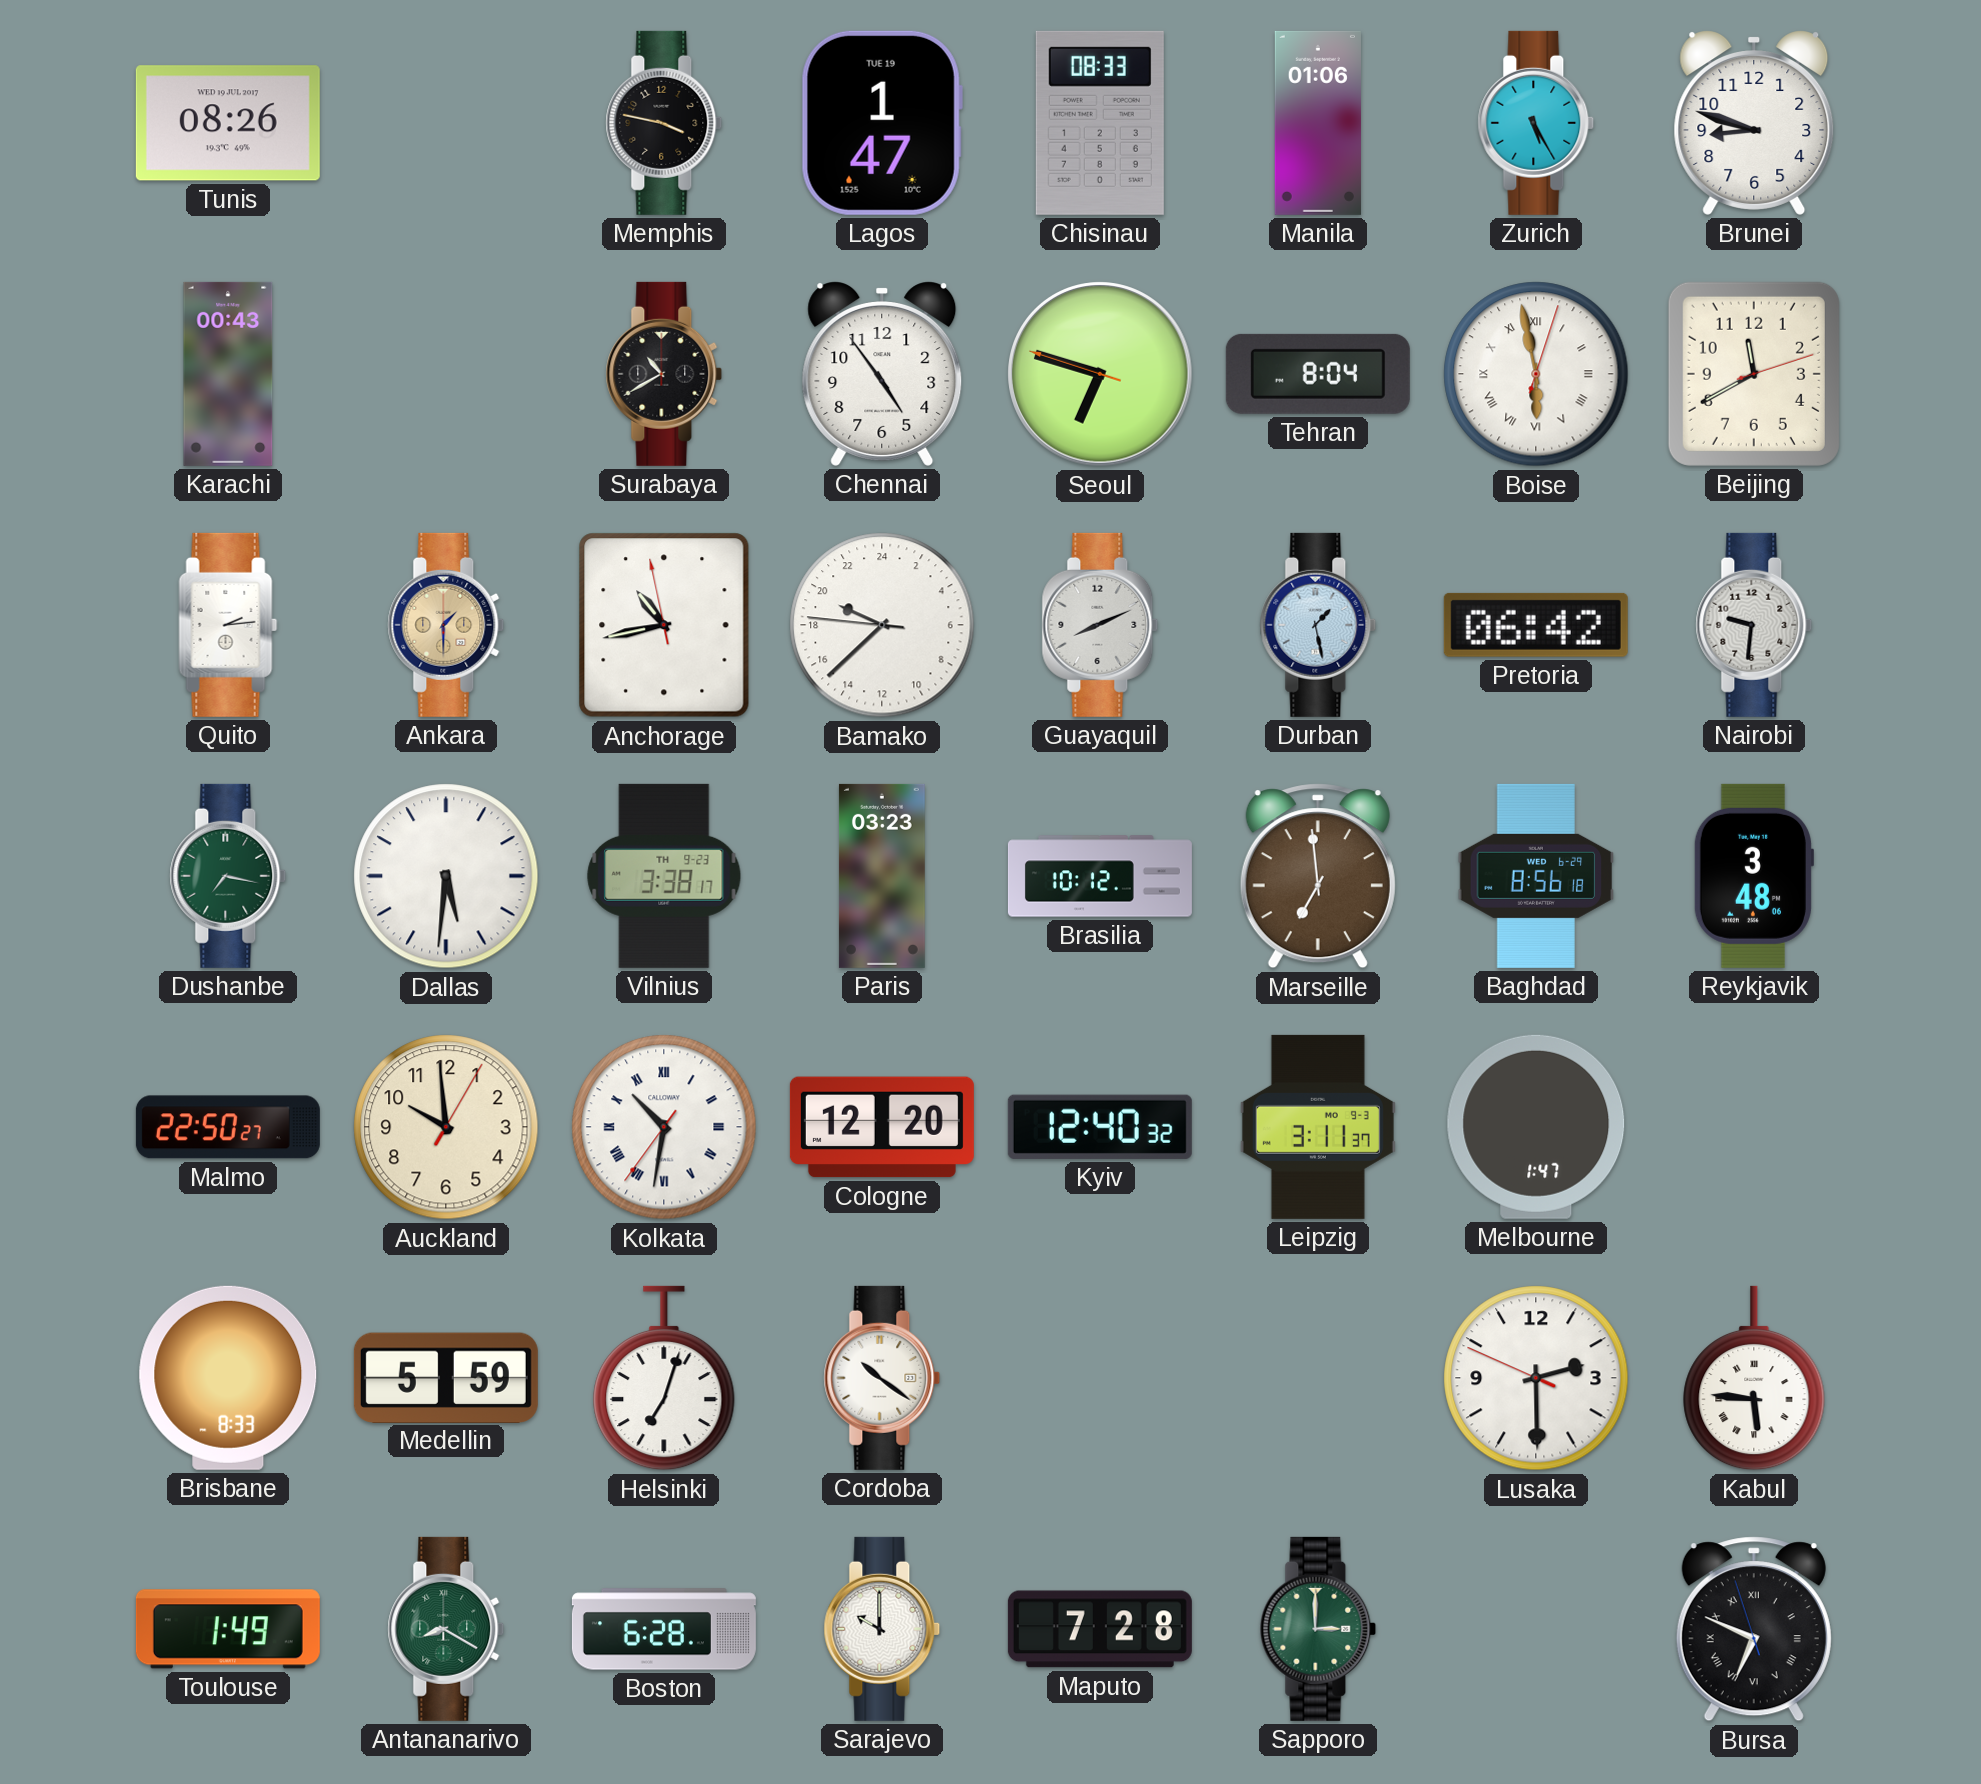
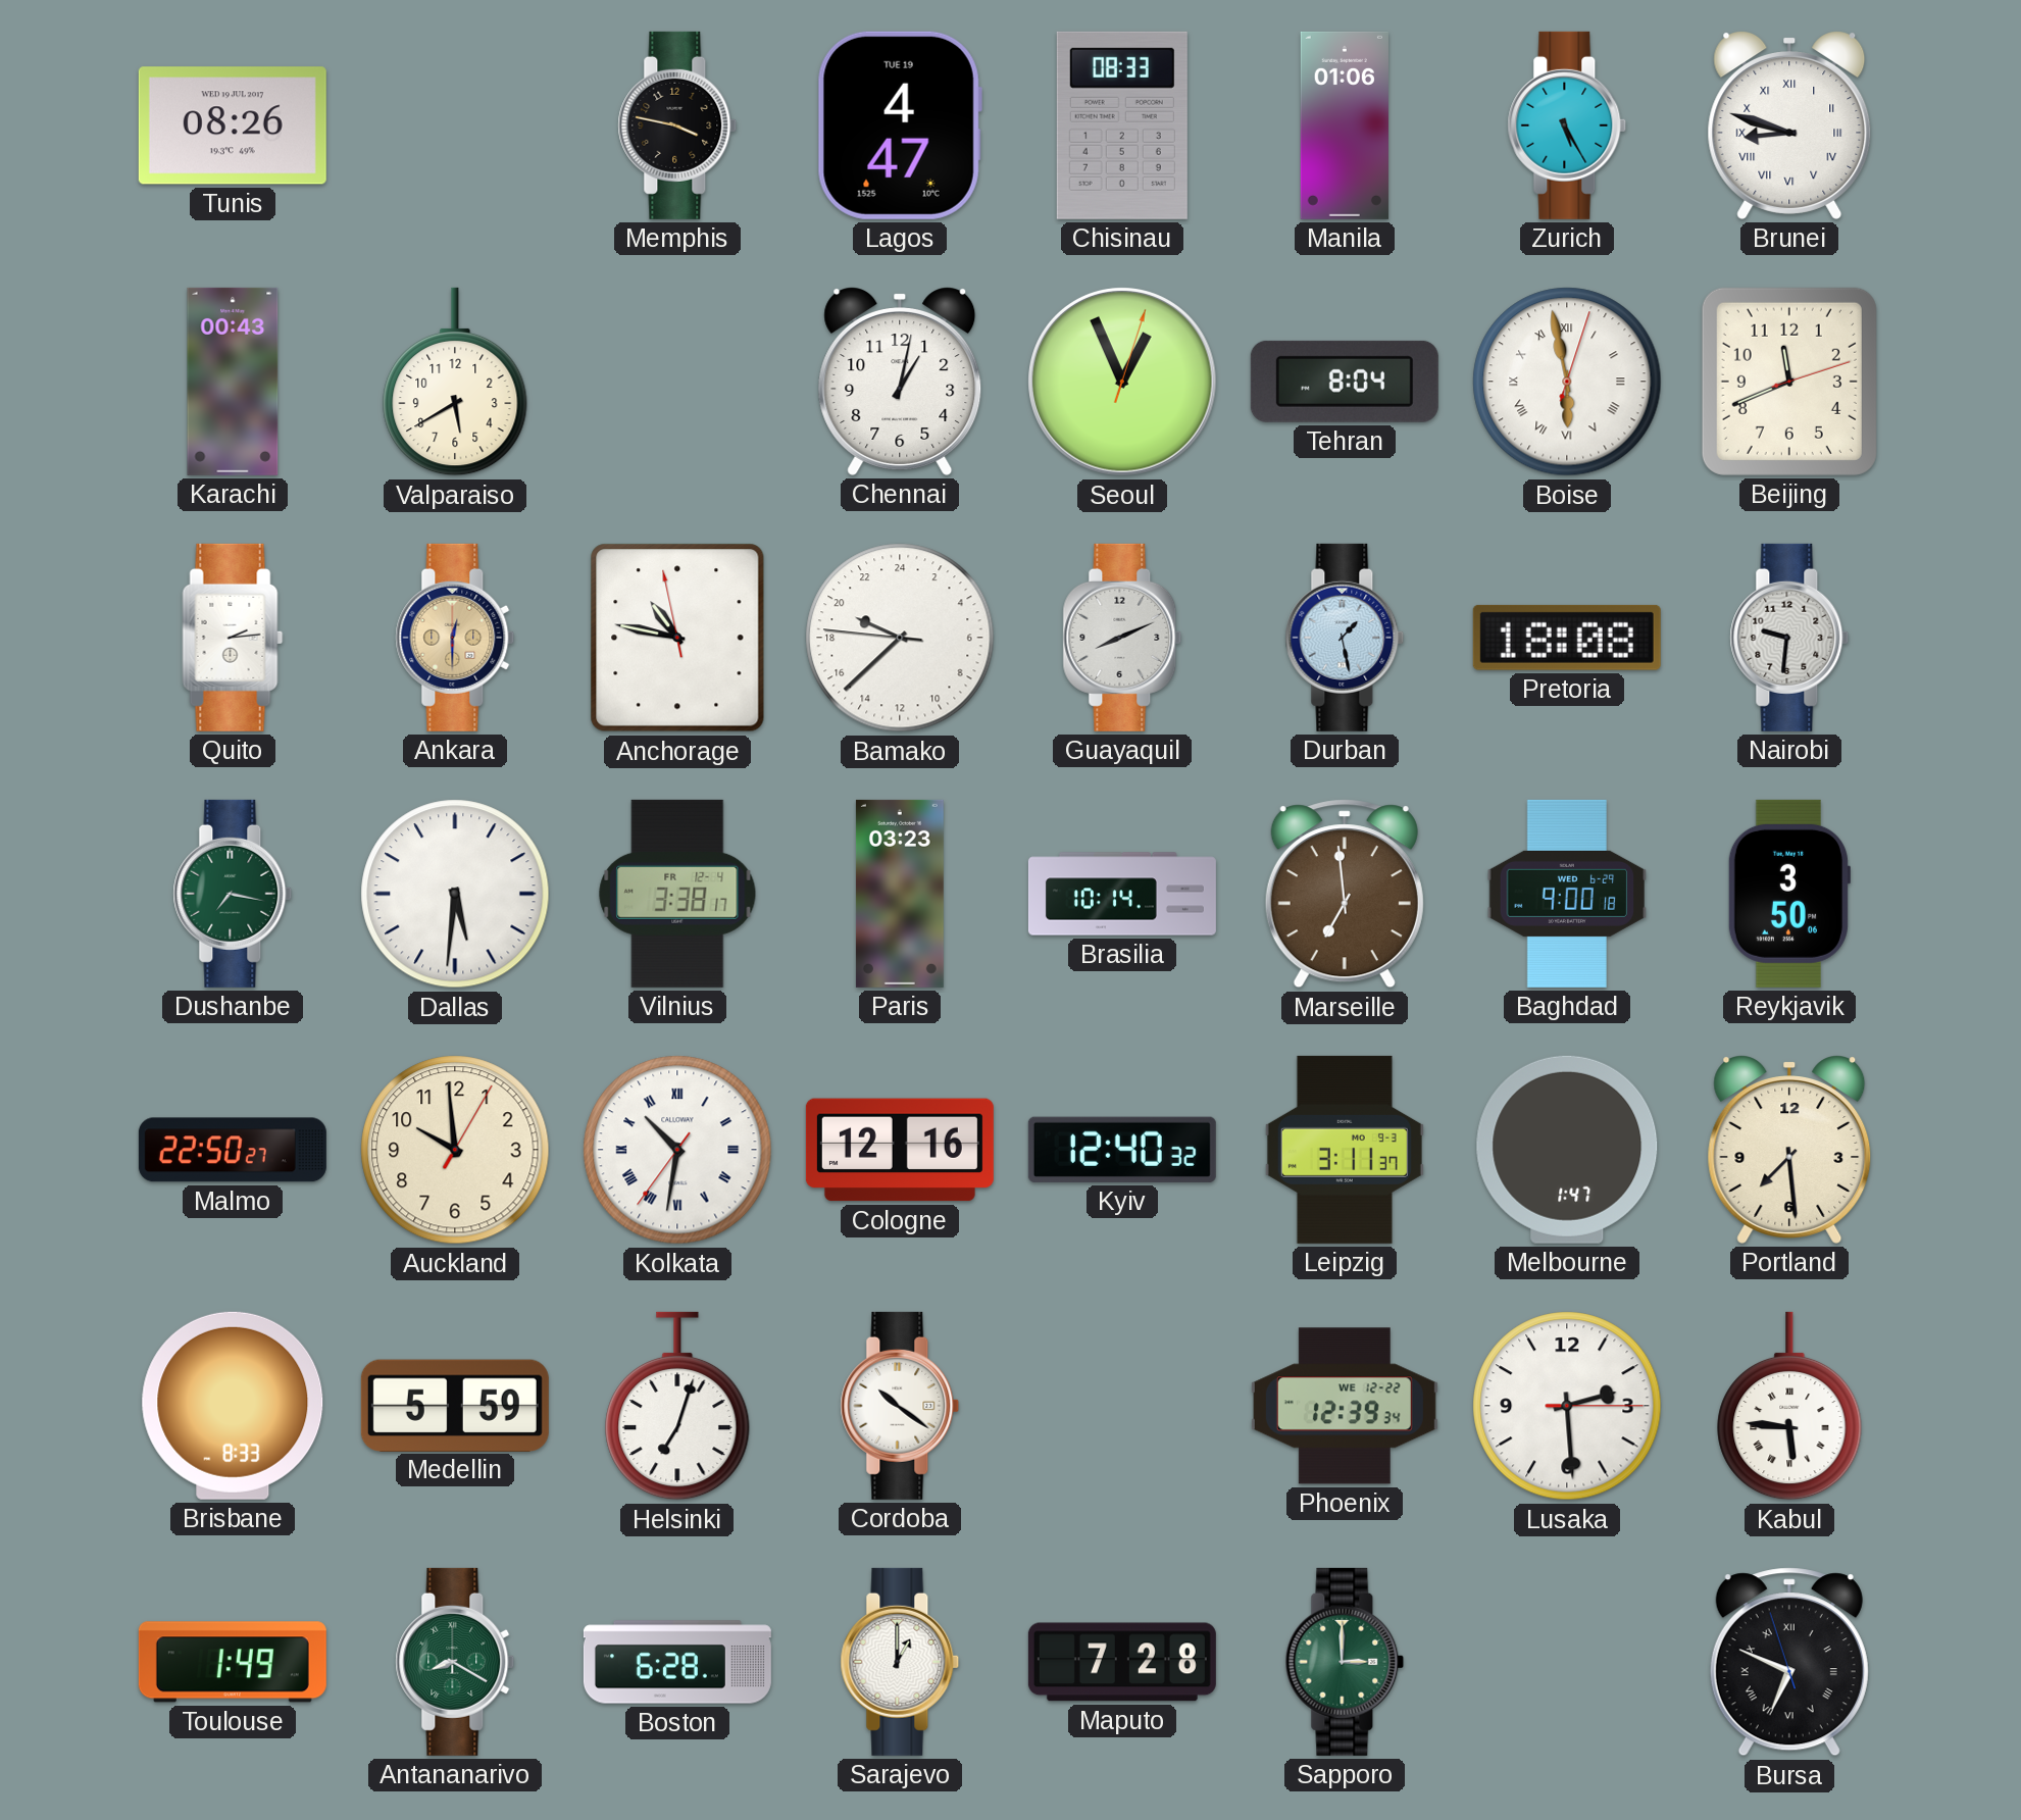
Lagos: 1:47 -> 4:47
Brunei numerals: Arabic -> Roman
Valparaiso: none -> 5:40
Surabaya: 10:40 -> none
Chennai: 4:54 -> 1:02
Seoul: 6:47 -> 12:56
Beijing: 11:40 -> 11:41
Ankara: 1:30 -> 12:30
Anchorage: 10:42 -> 10:46
Pretoria: 06:42 -> 18:08
Vilnius date: TH 9-23 -> FR 12-4
Brasilia: 10:12 -> 10:14
Baghdad: 8:56 -> 9:00
Reykjavik: 3:48 -> 3:50
Cologne: 12:20 -> 12:16
Portland: none -> 7:29
Phoenix: none -> 12:39
Lusaka: 2:29:49 -> 2:29:15
Sarajevo: 10:00 -> 1:00
